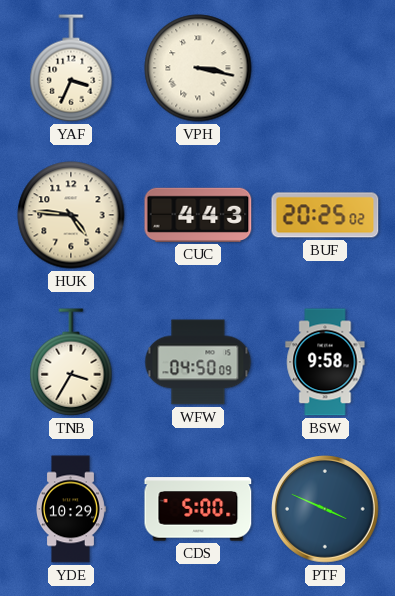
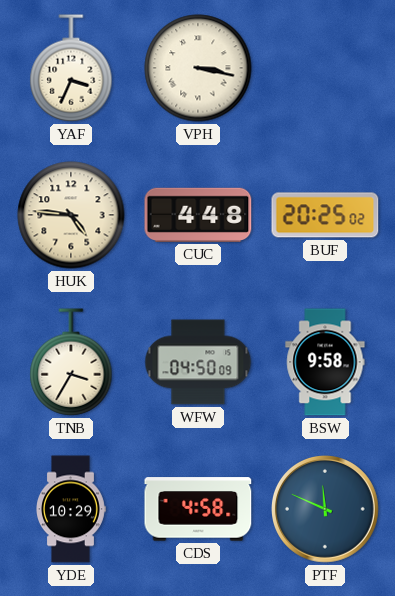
CUC: 4:43 -> 4:48
CDS: 5:00 -> 4:58
PTF: 3:49 -> 11:49
